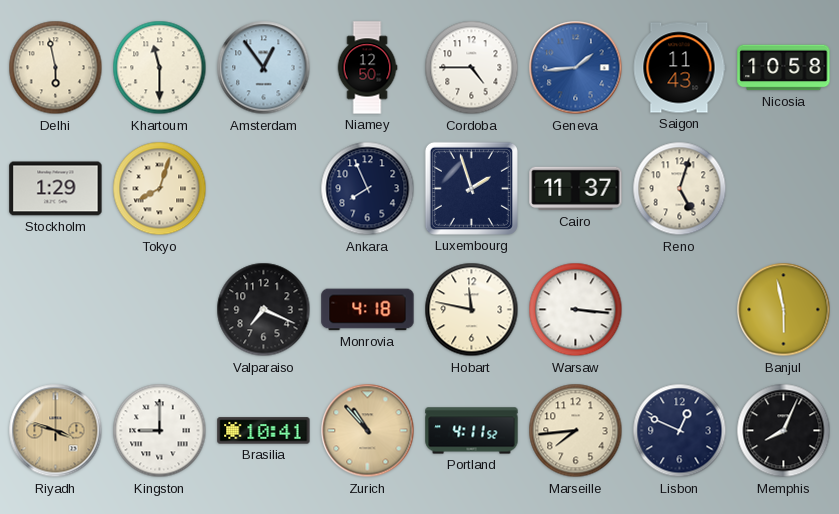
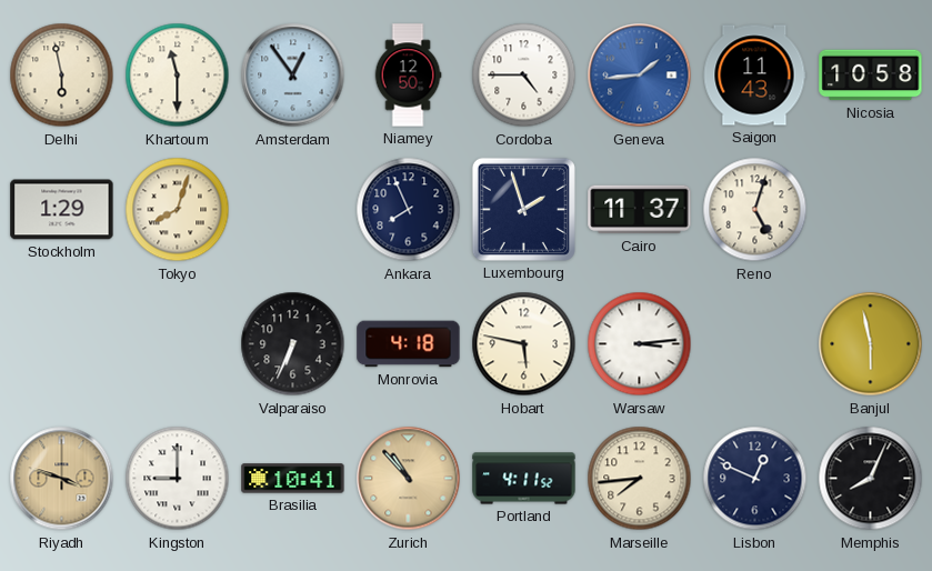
Valparaiso: 7:19 -> 6:34
Hobart: 11:47 -> 5:47
Warsaw: 3:16 -> 3:14
